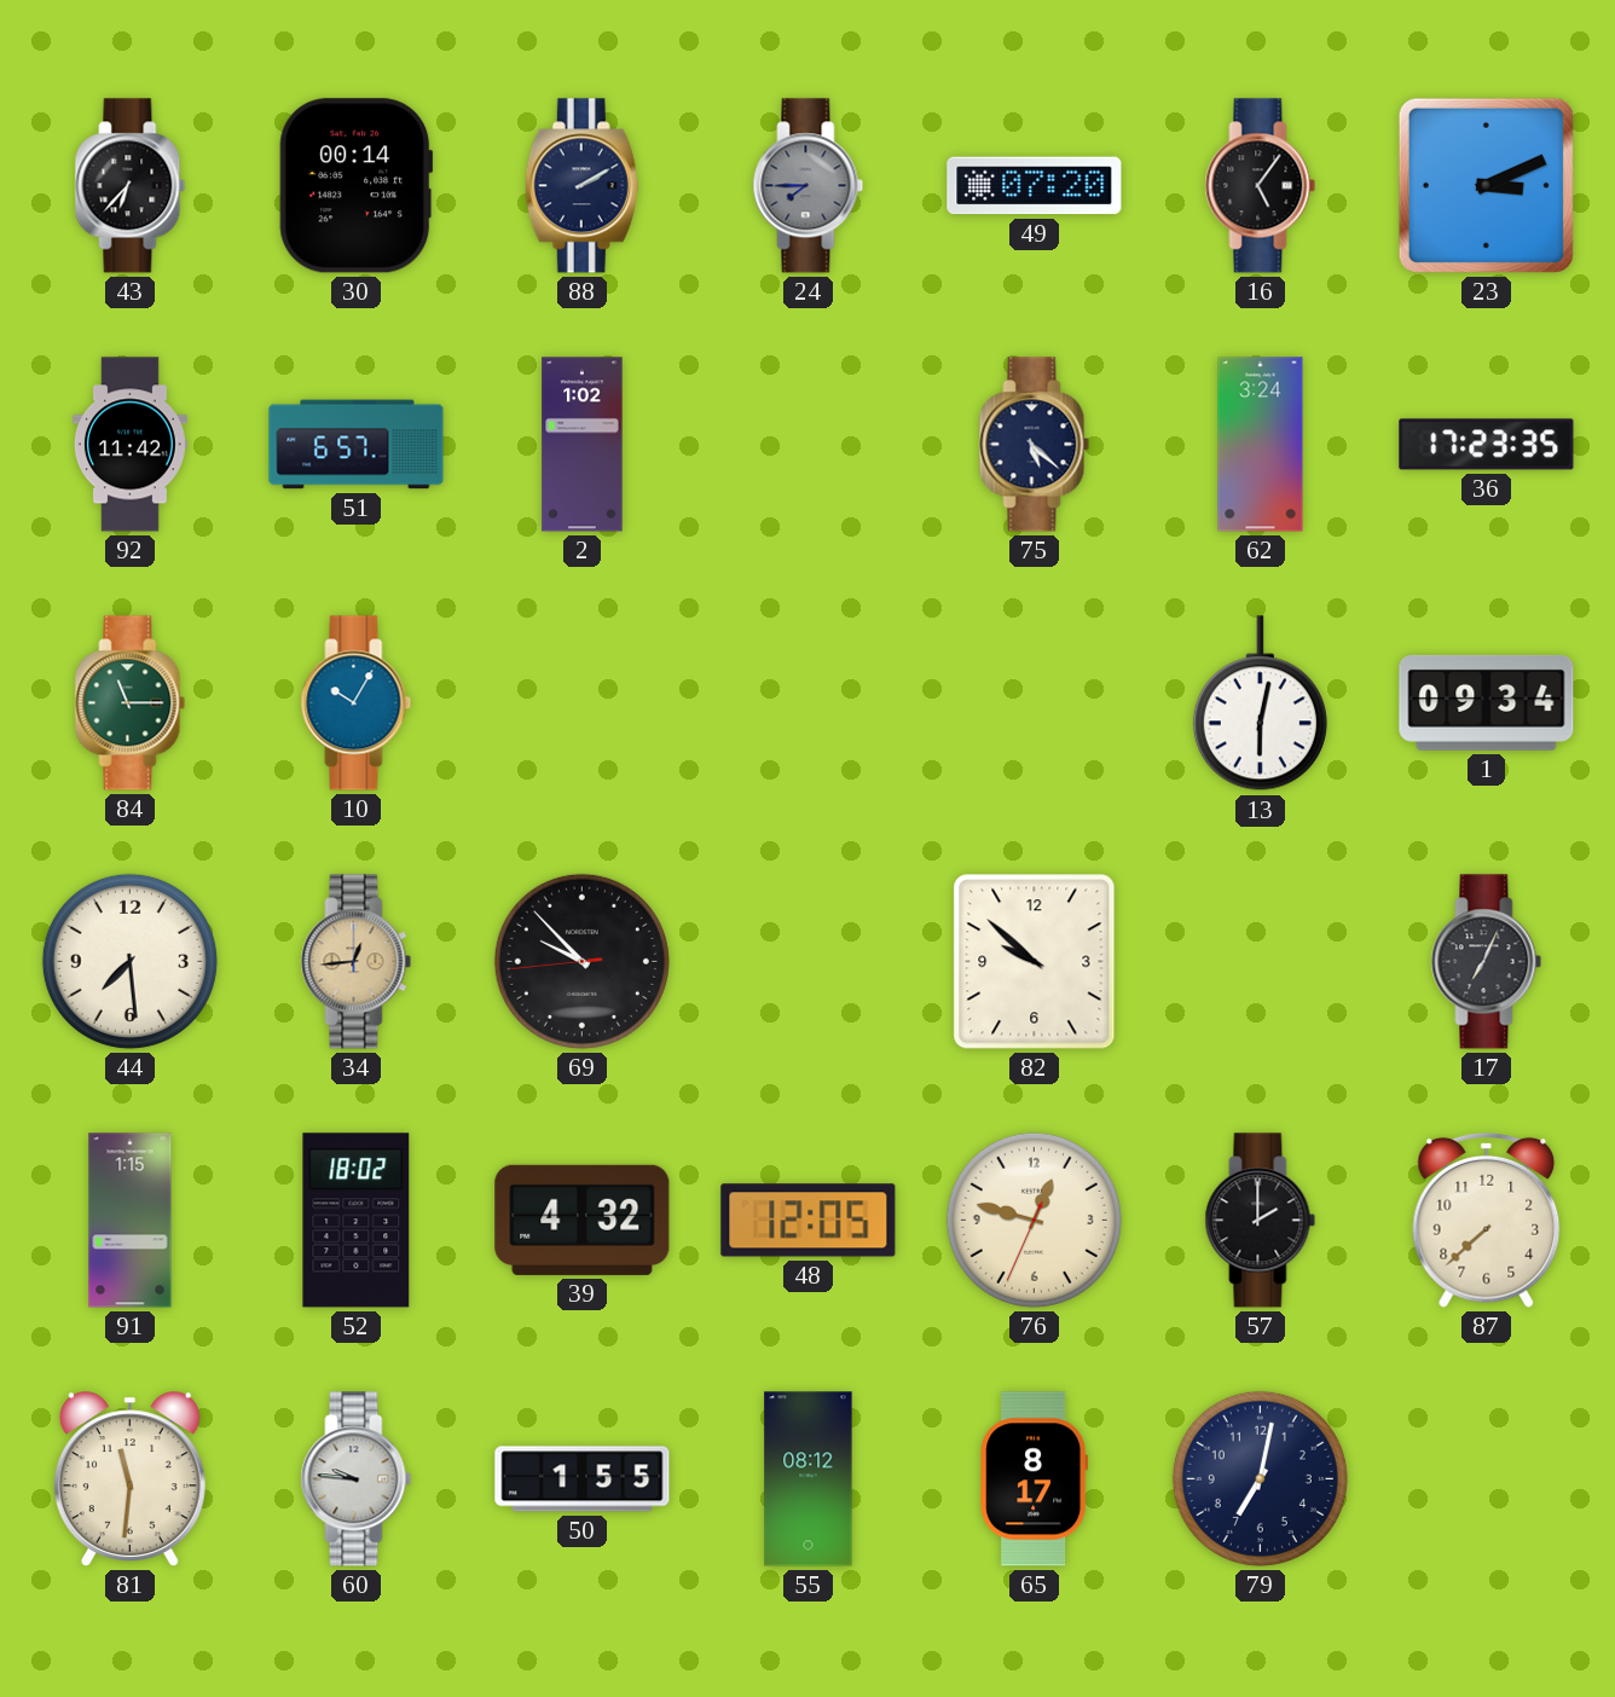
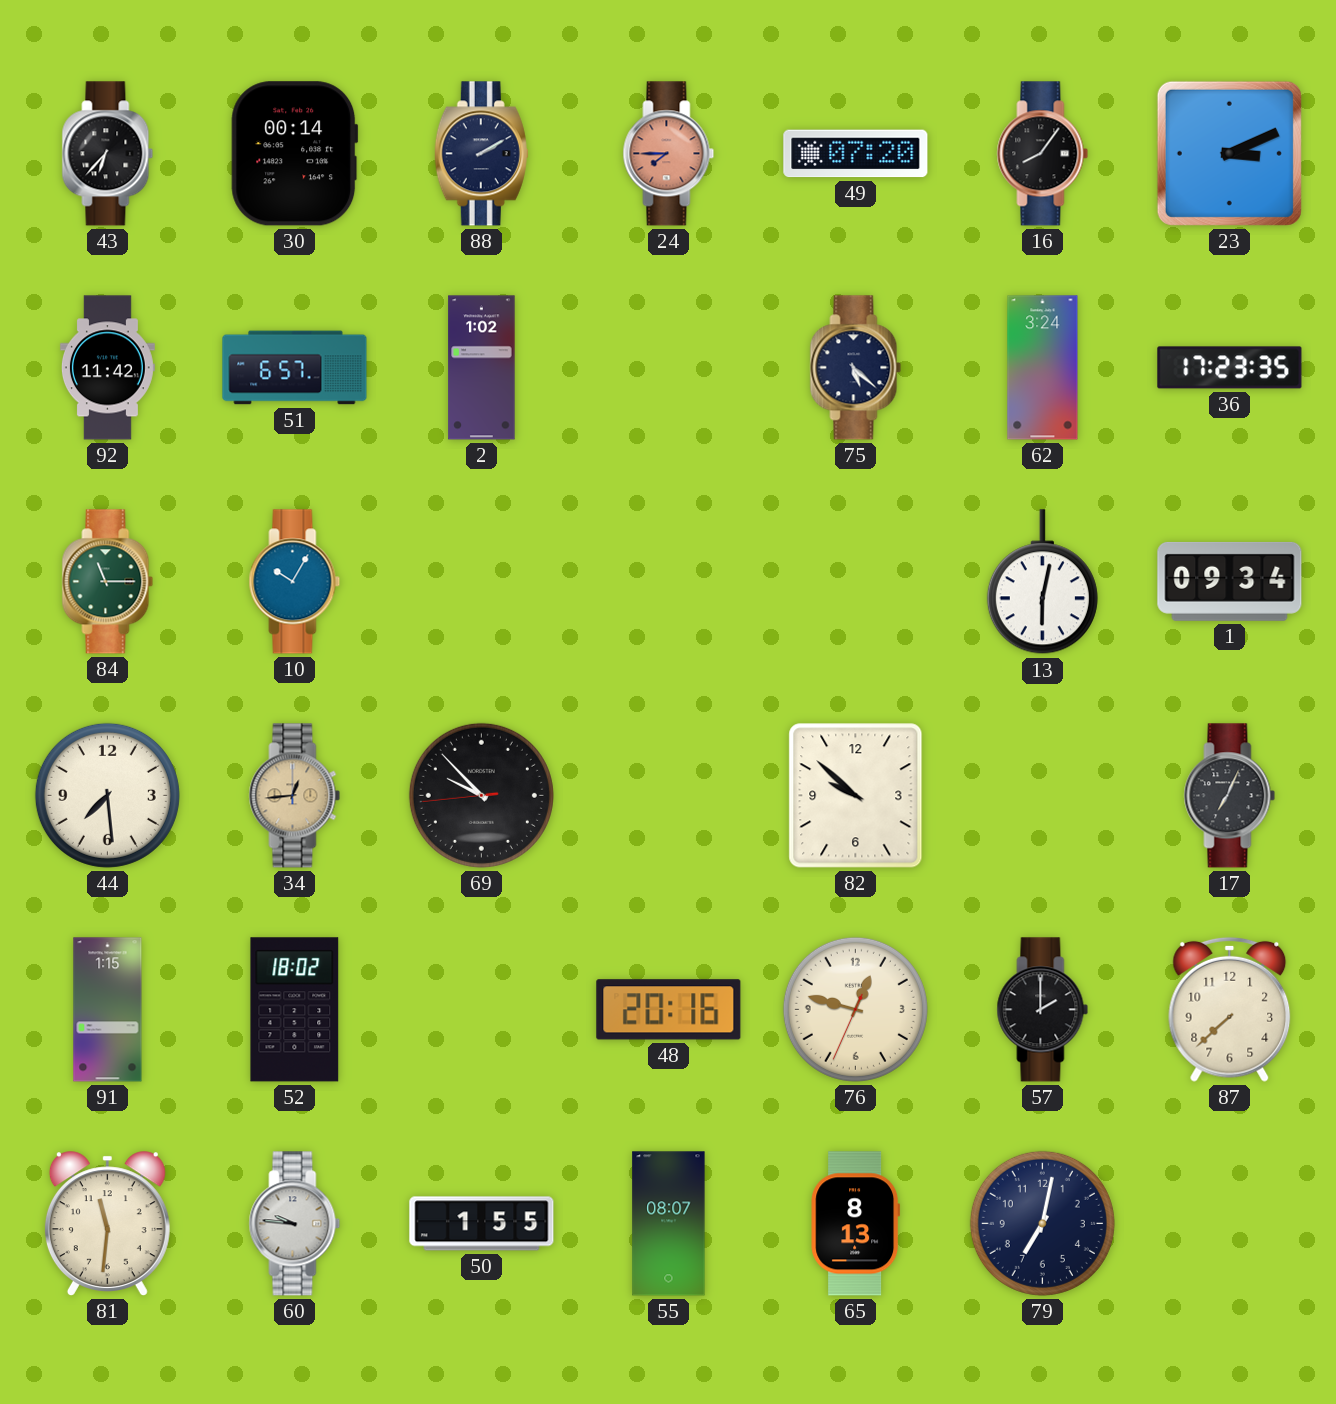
24 dial: grey -> salmon
16: 5:06 -> 8:06
39: 4:32 -> none
48: 12:05 -> 20:16
55: 08:12 -> 08:07
65: 8:17 -> 8:13
